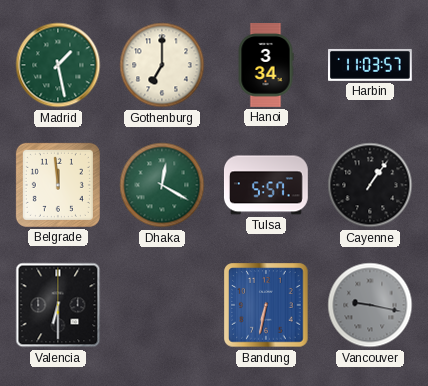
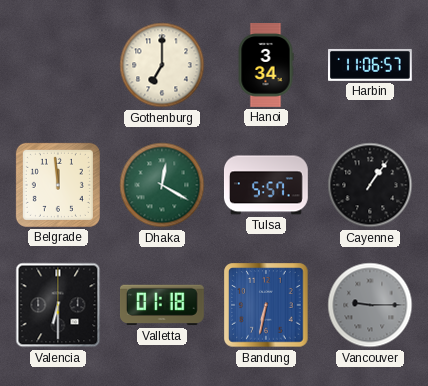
Madrid: 1:28 -> none
Harbin: 11:03 -> 11:06
Valletta: none -> 01:18
Vancouver: 9:17 -> 9:15
